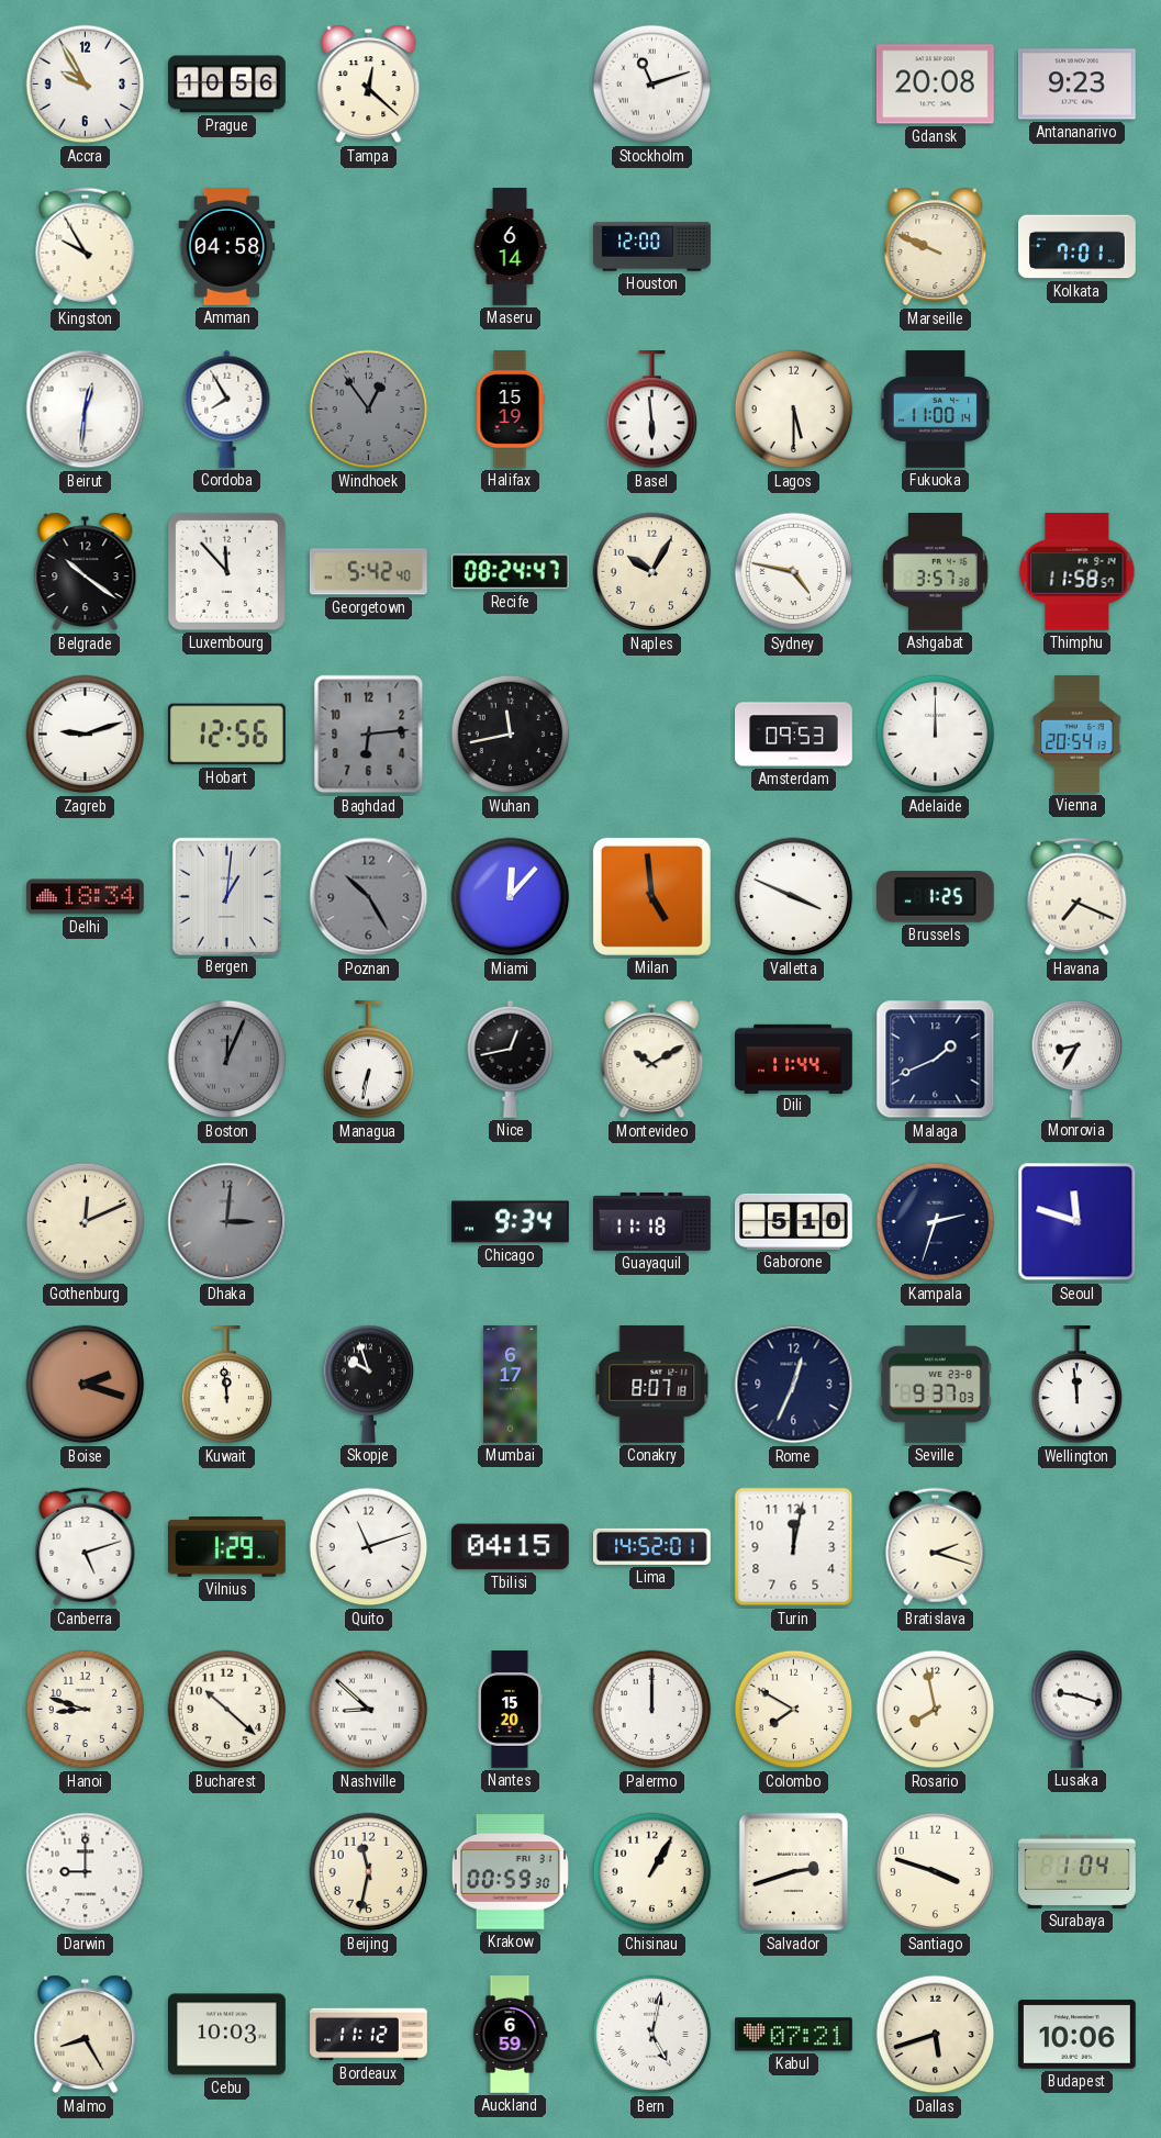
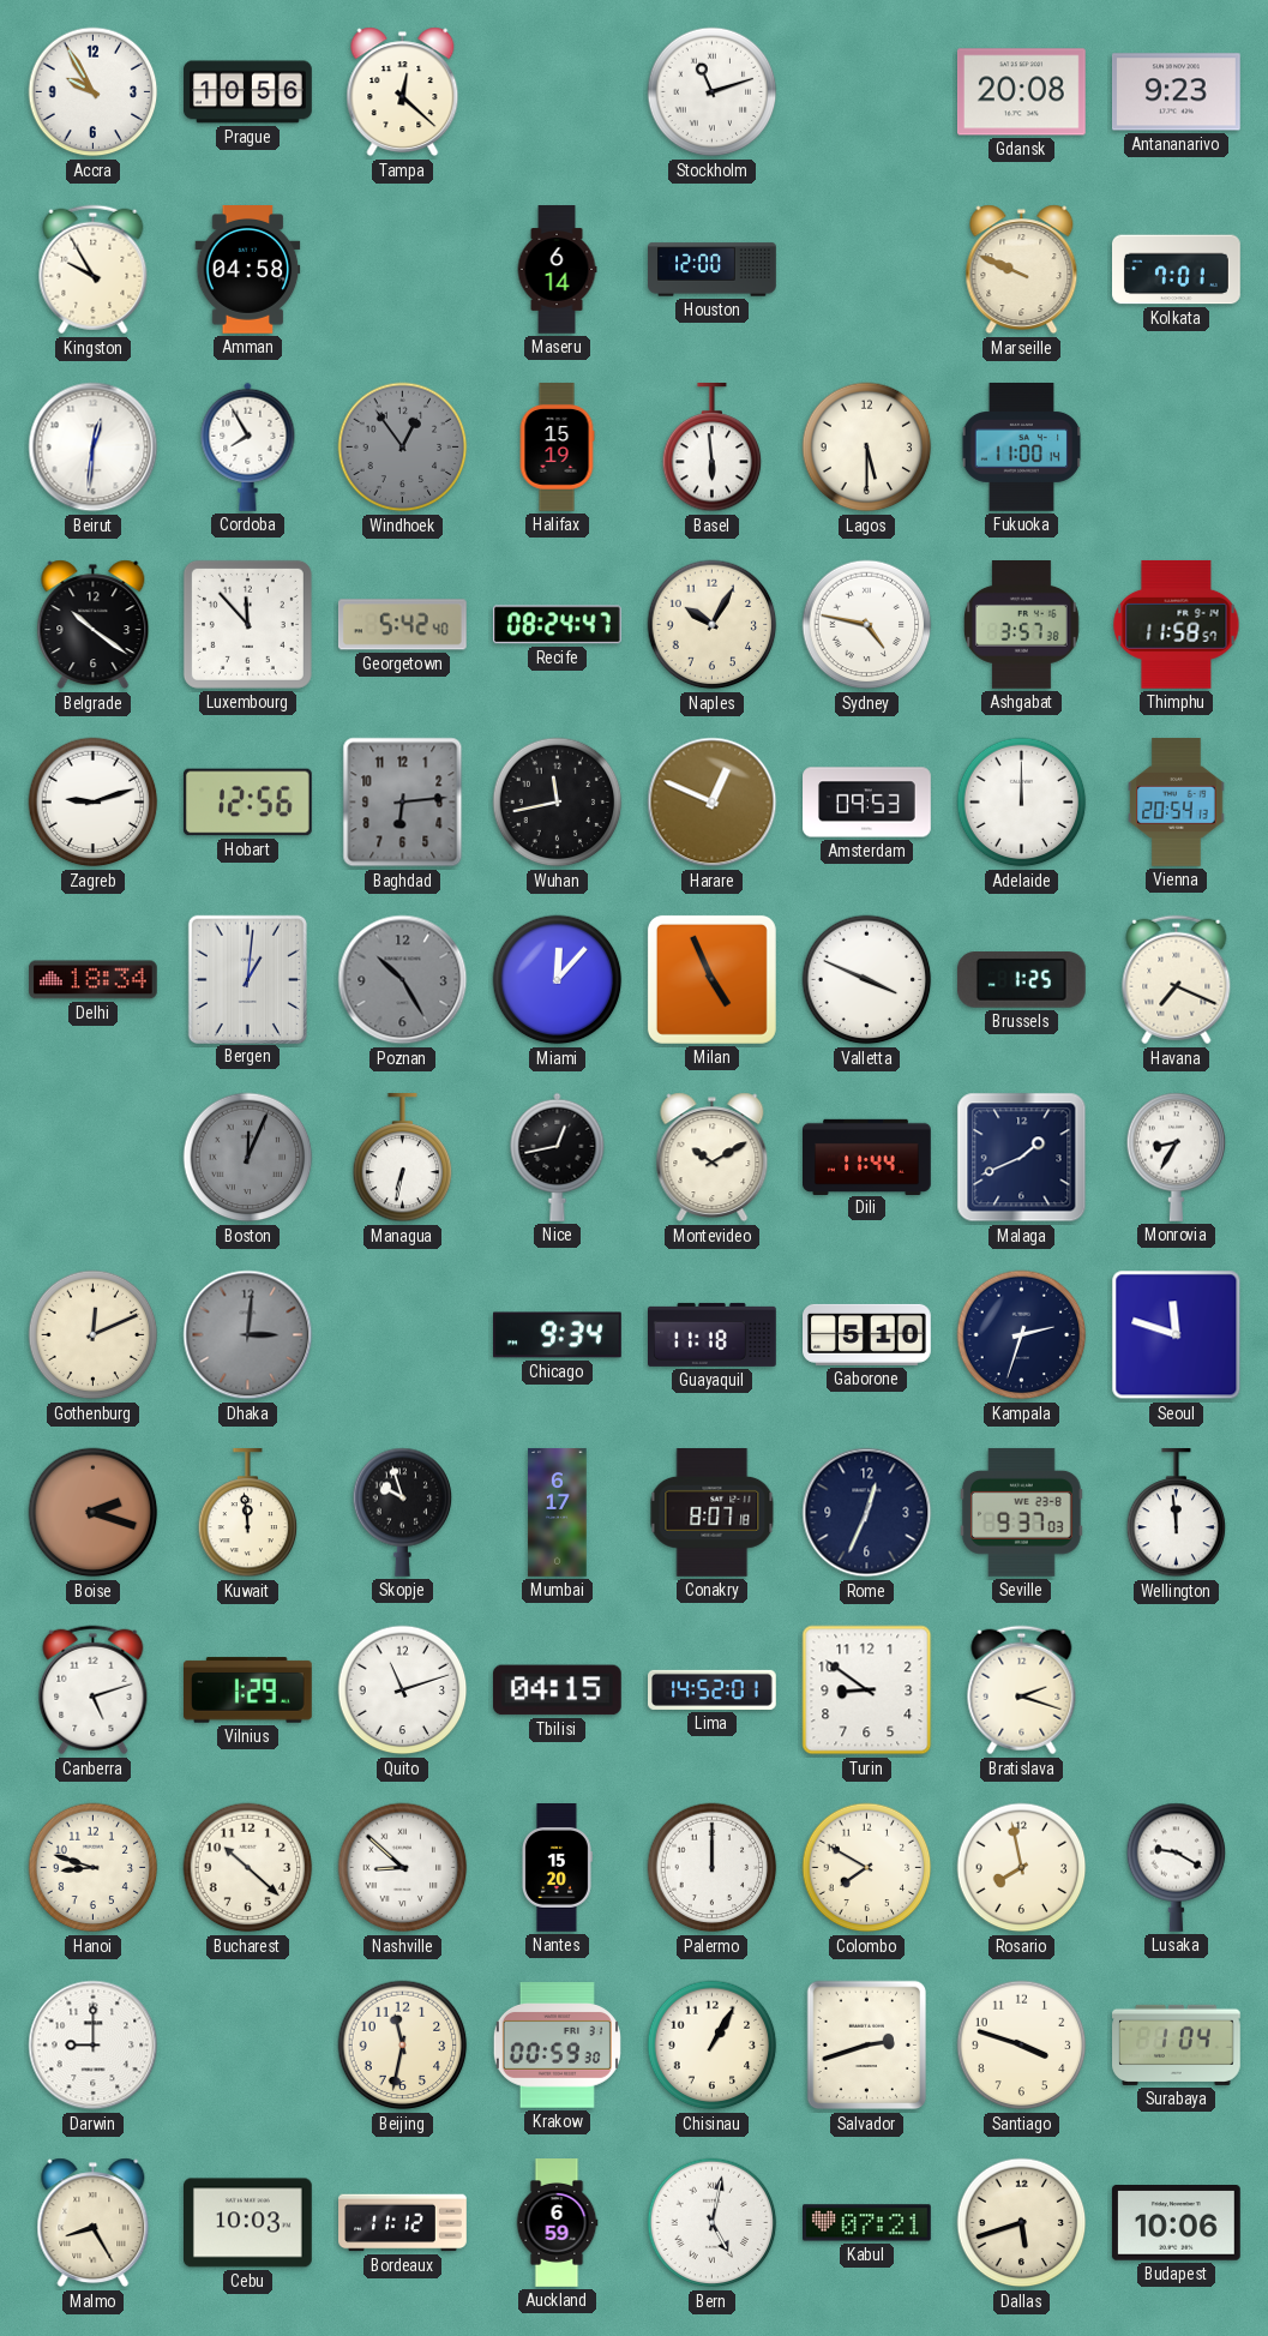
Harare: none -> 12:49
Milan: 4:59 -> 4:56
Turin: 12:02 -> 8:51
Lusaka: 9:18 -> 9:20
